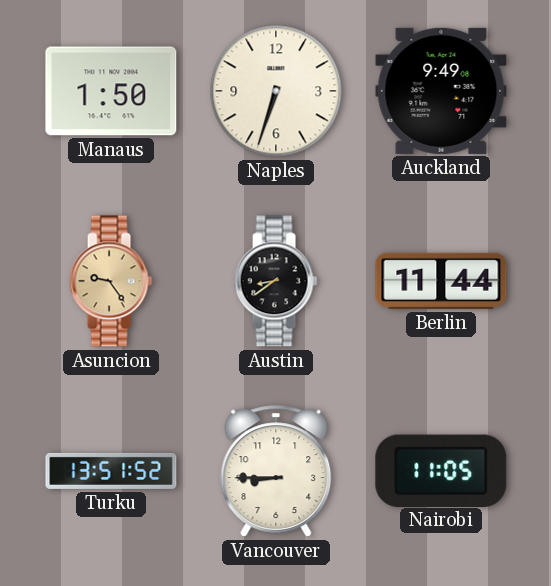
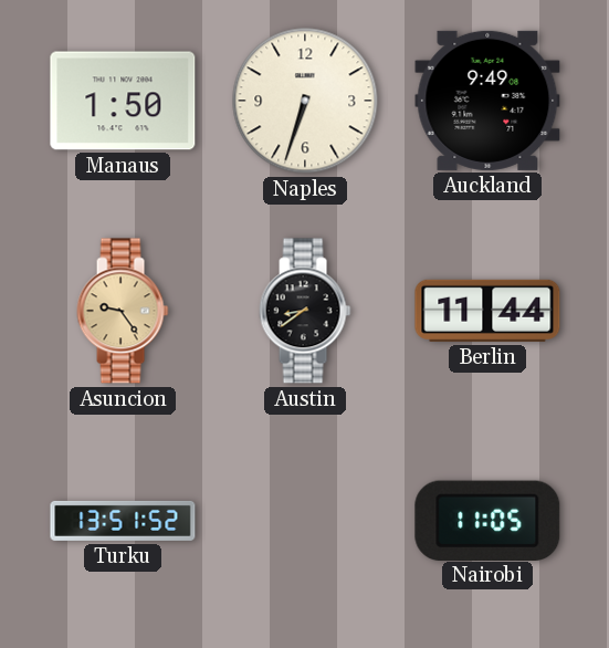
Vancouver: 8:45 -> none
